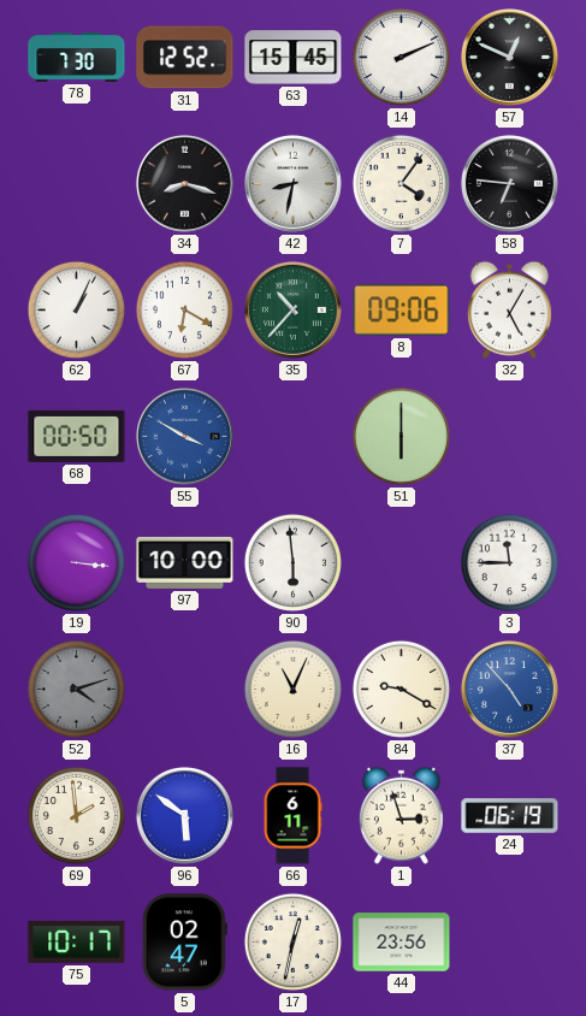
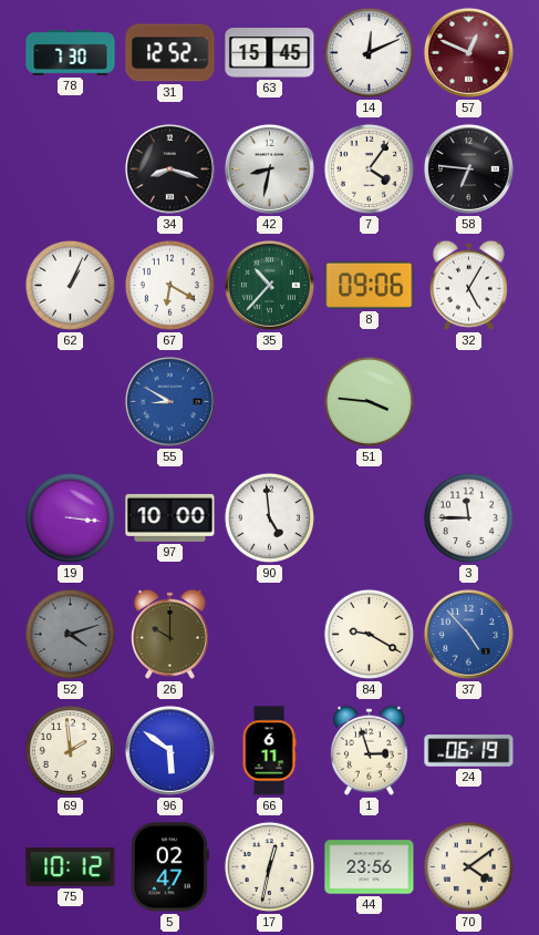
14: 2:11 -> 12:11
57 dial: black -> burgundy
68: 00:50 -> none
55: 3:50 -> 8:50
51: 6:00 -> 3:46
90: 5:59 -> 4:59
26: none -> 10:00
16: 11:04 -> none
75: 10:17 -> 10:12
70: none -> 4:09
